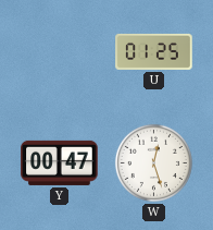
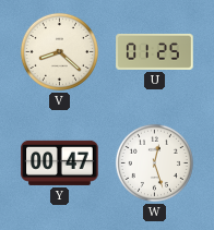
V: none -> 8:22
